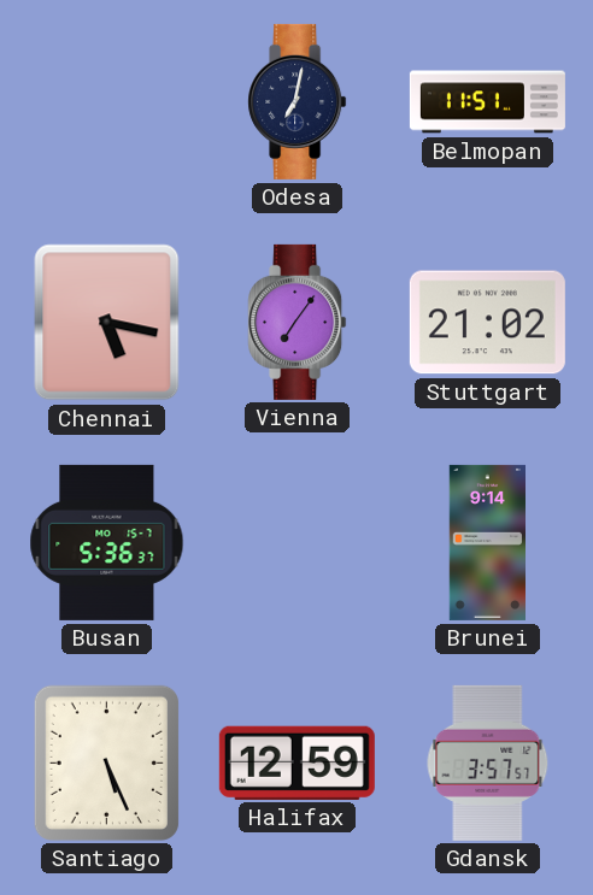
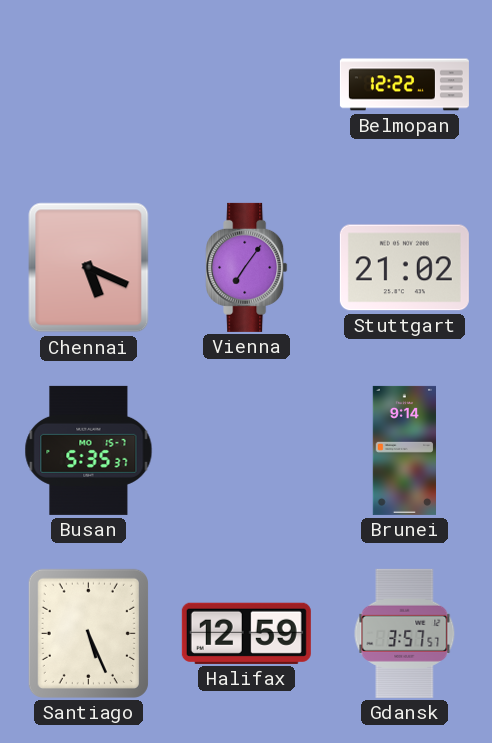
Odesa: 7:02 -> none
Belmopan: 11:51 -> 12:22
Chennai: 5:17 -> 5:19
Busan: 5:36 -> 5:35
